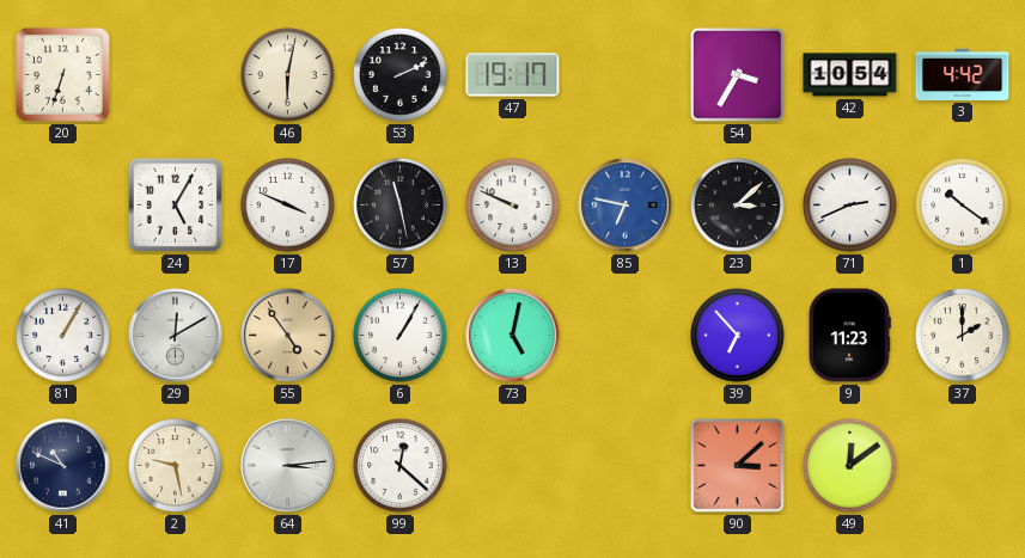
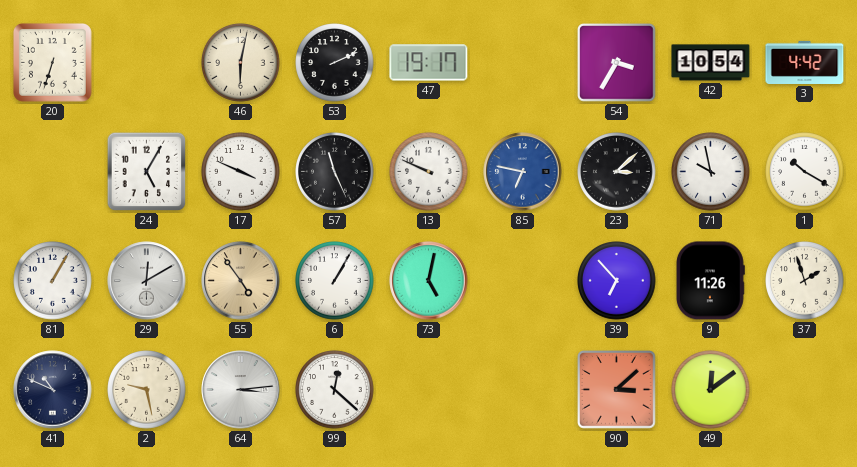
57: 11:28 -> 11:26
71: 2:41 -> 9:58
1: 10:21 -> 10:20
9: 11:23 -> 11:26
37: 2:00 -> 1:57
